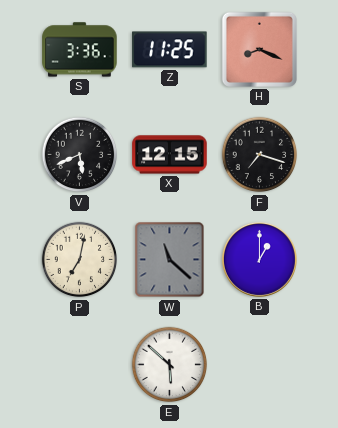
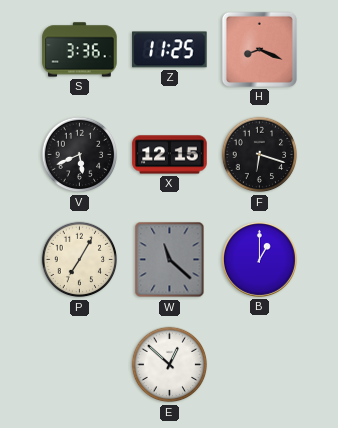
F: 7:18 -> 6:18
P: 7:02 -> 7:05
E: 5:52 -> 12:52
